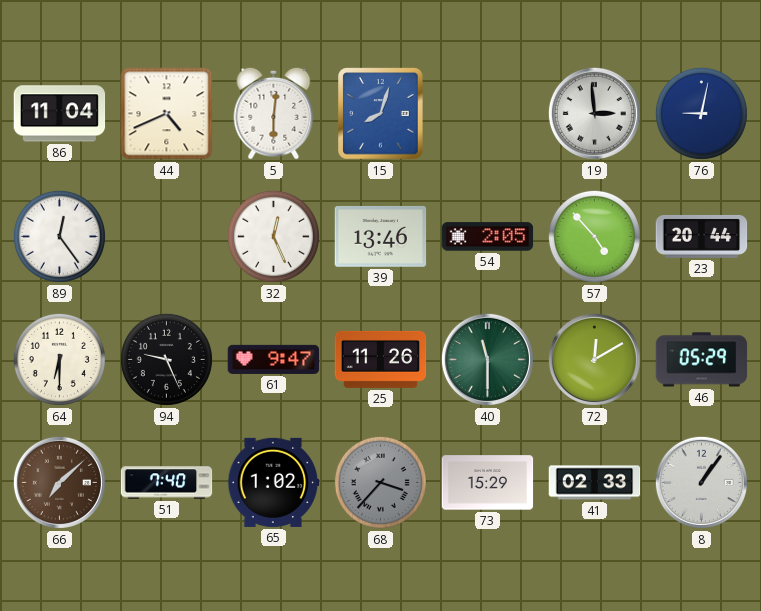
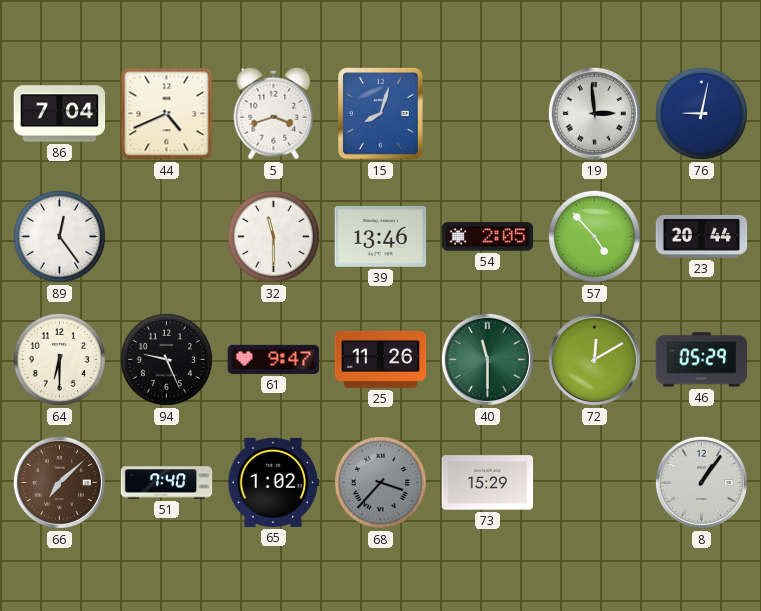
86: 11:04 -> 7:04
5: 6:01 -> 3:42
32: 12:26 -> 11:30
41: 02:33 -> none
